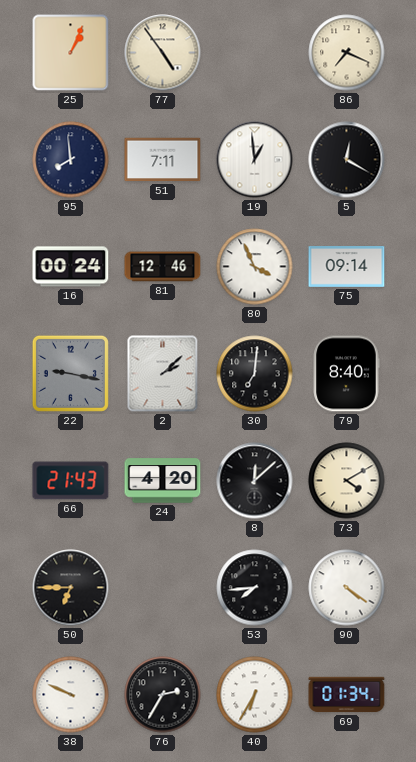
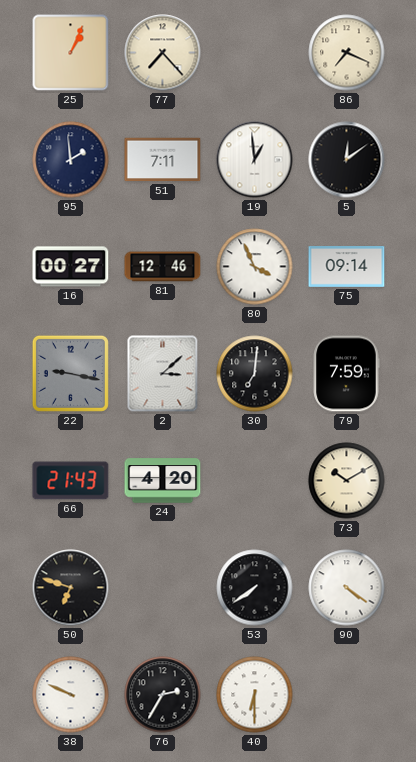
77: 4:54 -> 7:23
95: 7:59 -> 1:59
5: 12:20 -> 12:09
16: 00:24 -> 00:27
2: 2:08 -> 3:08
79: 8:40 -> 7:59
8: 12:08 -> none
73: 4:10 -> 10:10
50: 6:45 -> 6:48
53: 7:44 -> 7:39
40: 6:35 -> 6:30
69: 01:34 -> none
